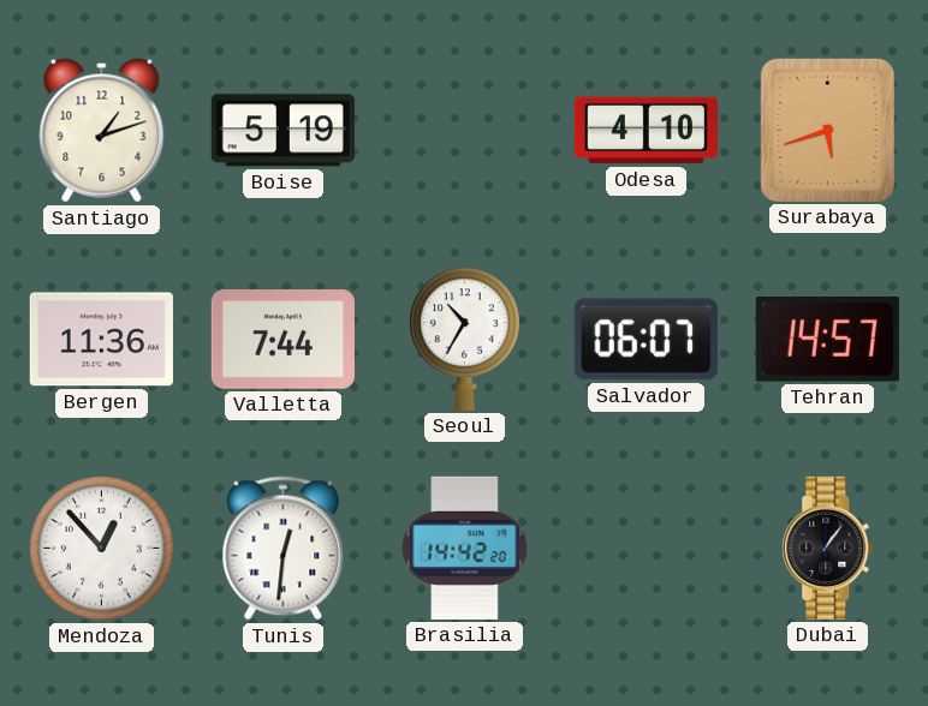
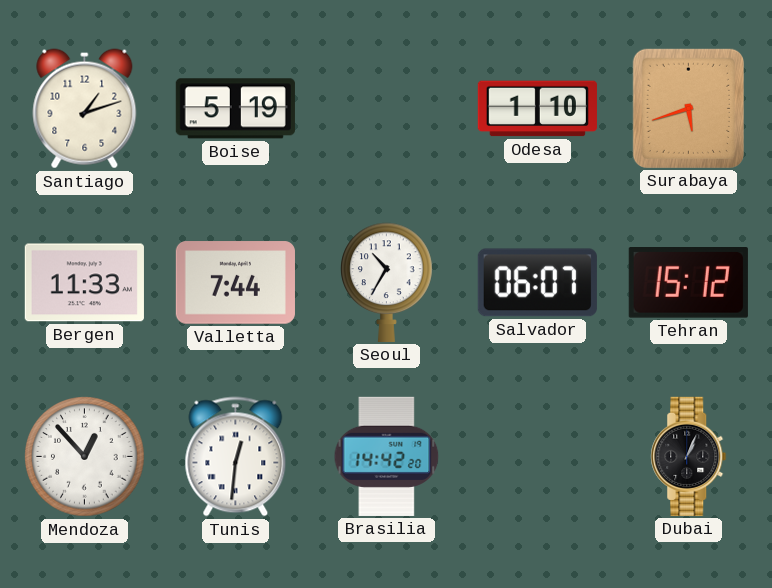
Odesa: 4:10 -> 1:10
Bergen: 11:36 -> 11:33
Tehran: 14:57 -> 15:12
Dubai: 1:06 -> 1:04
